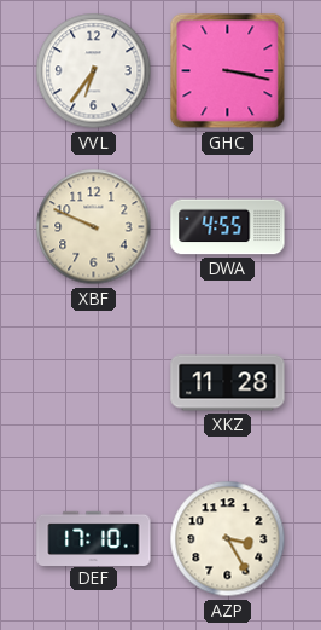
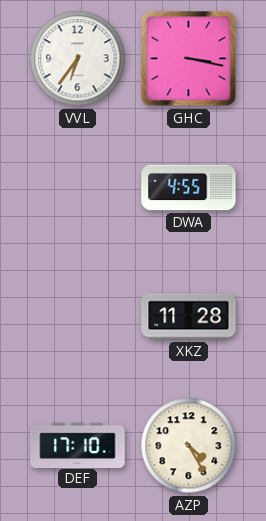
XBF: 9:49 -> none
AZP: 3:25 -> 4:25
